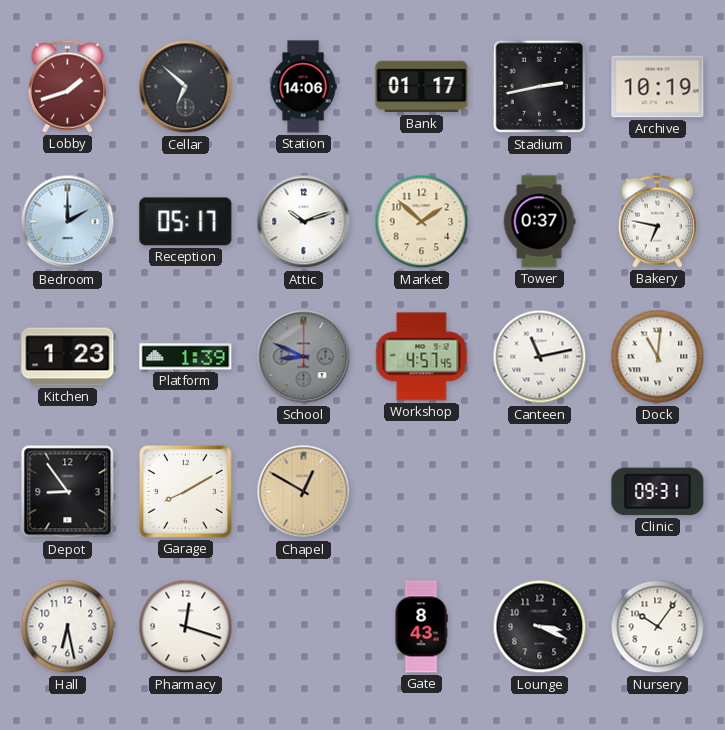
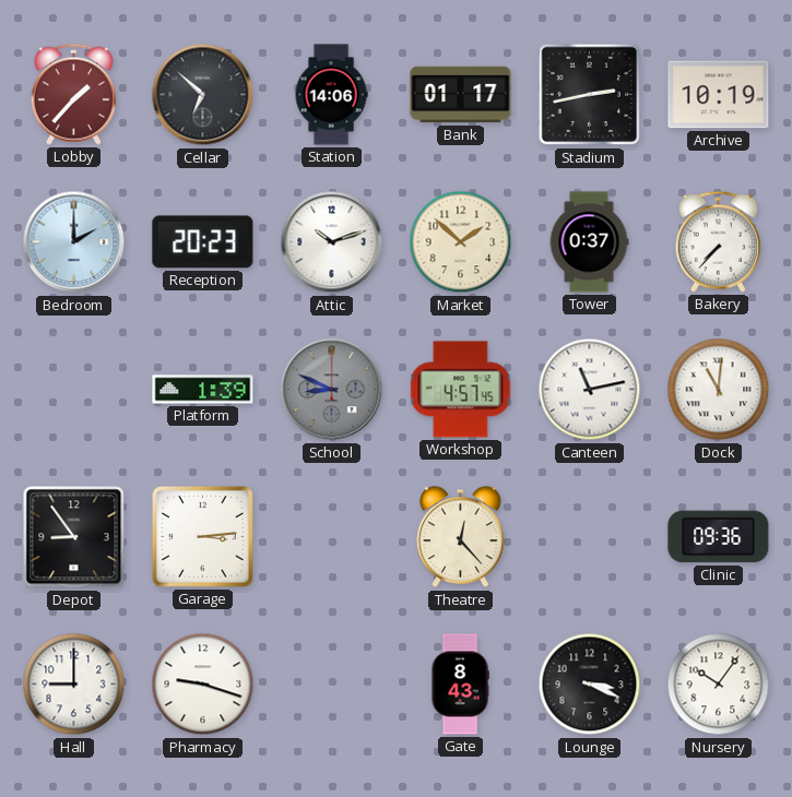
Lobby: 1:42 -> 1:37
Reception: 05:17 -> 20:23
Bakery: 6:47 -> 7:37
Kitchen: 1:23 -> none
Garage: 8:10 -> 3:14
Chapel: 12:50 -> none
Theatre: none -> 12:23
Clinic: 09:31 -> 09:36
Hall: 6:28 -> 9:00
Pharmacy: 12:18 -> 9:18
